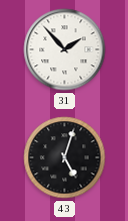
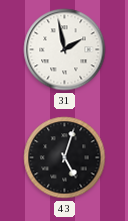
31: 1:53 -> 1:58
